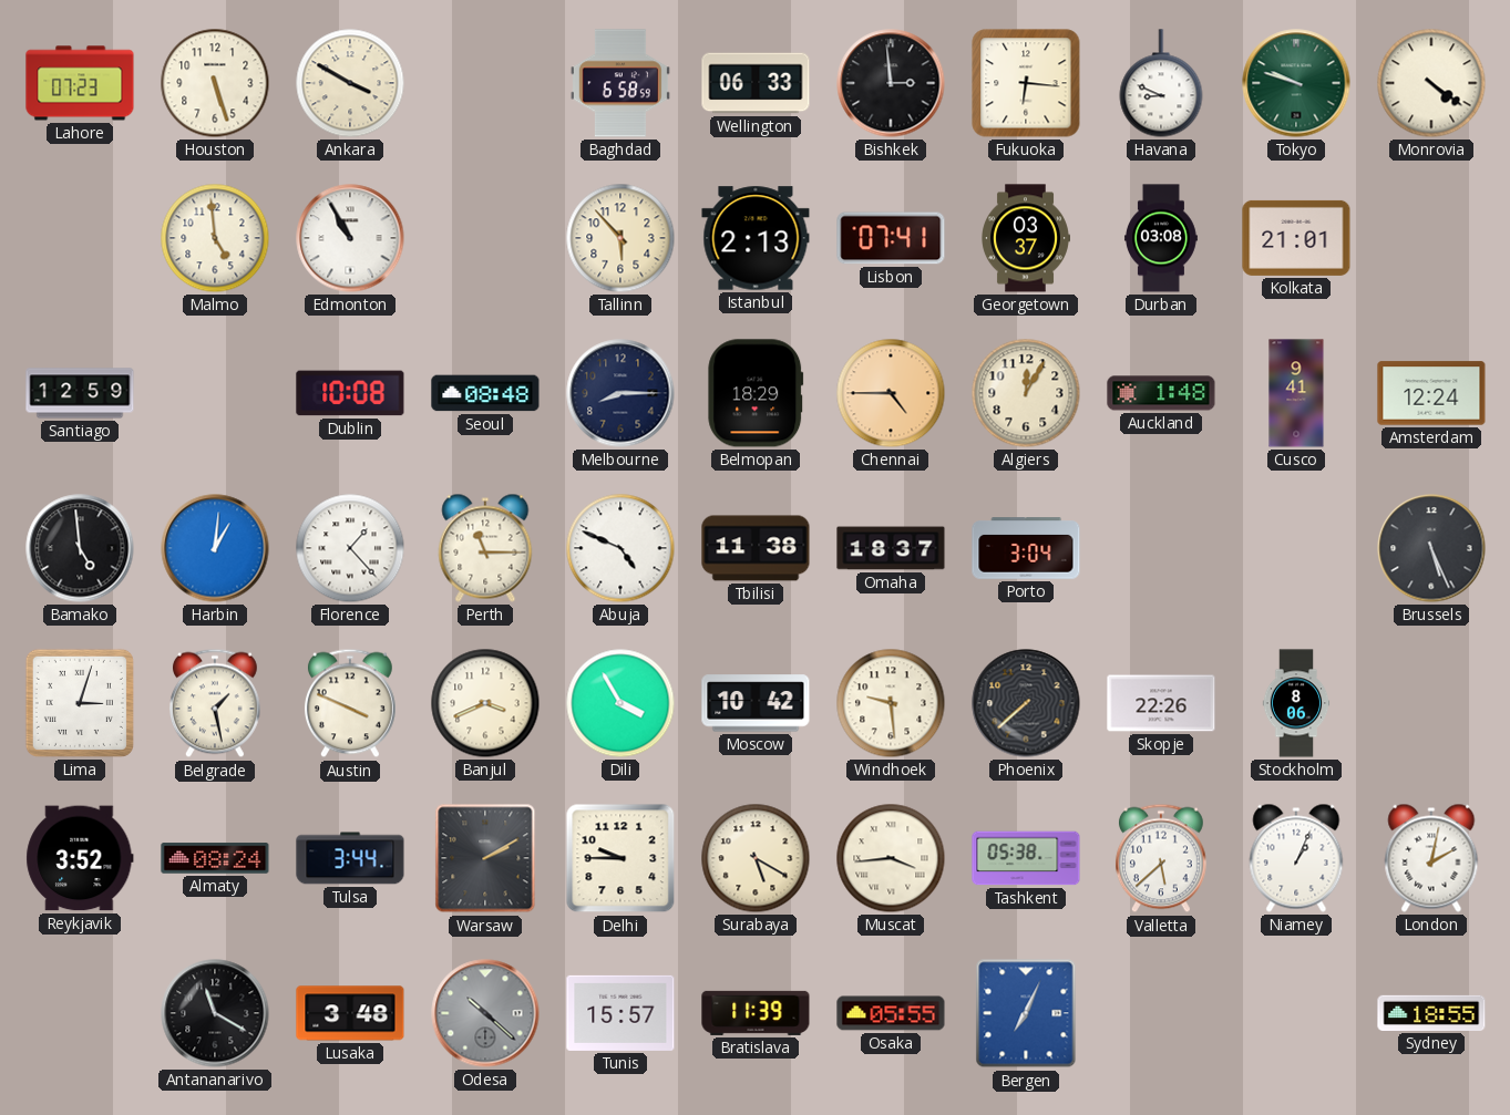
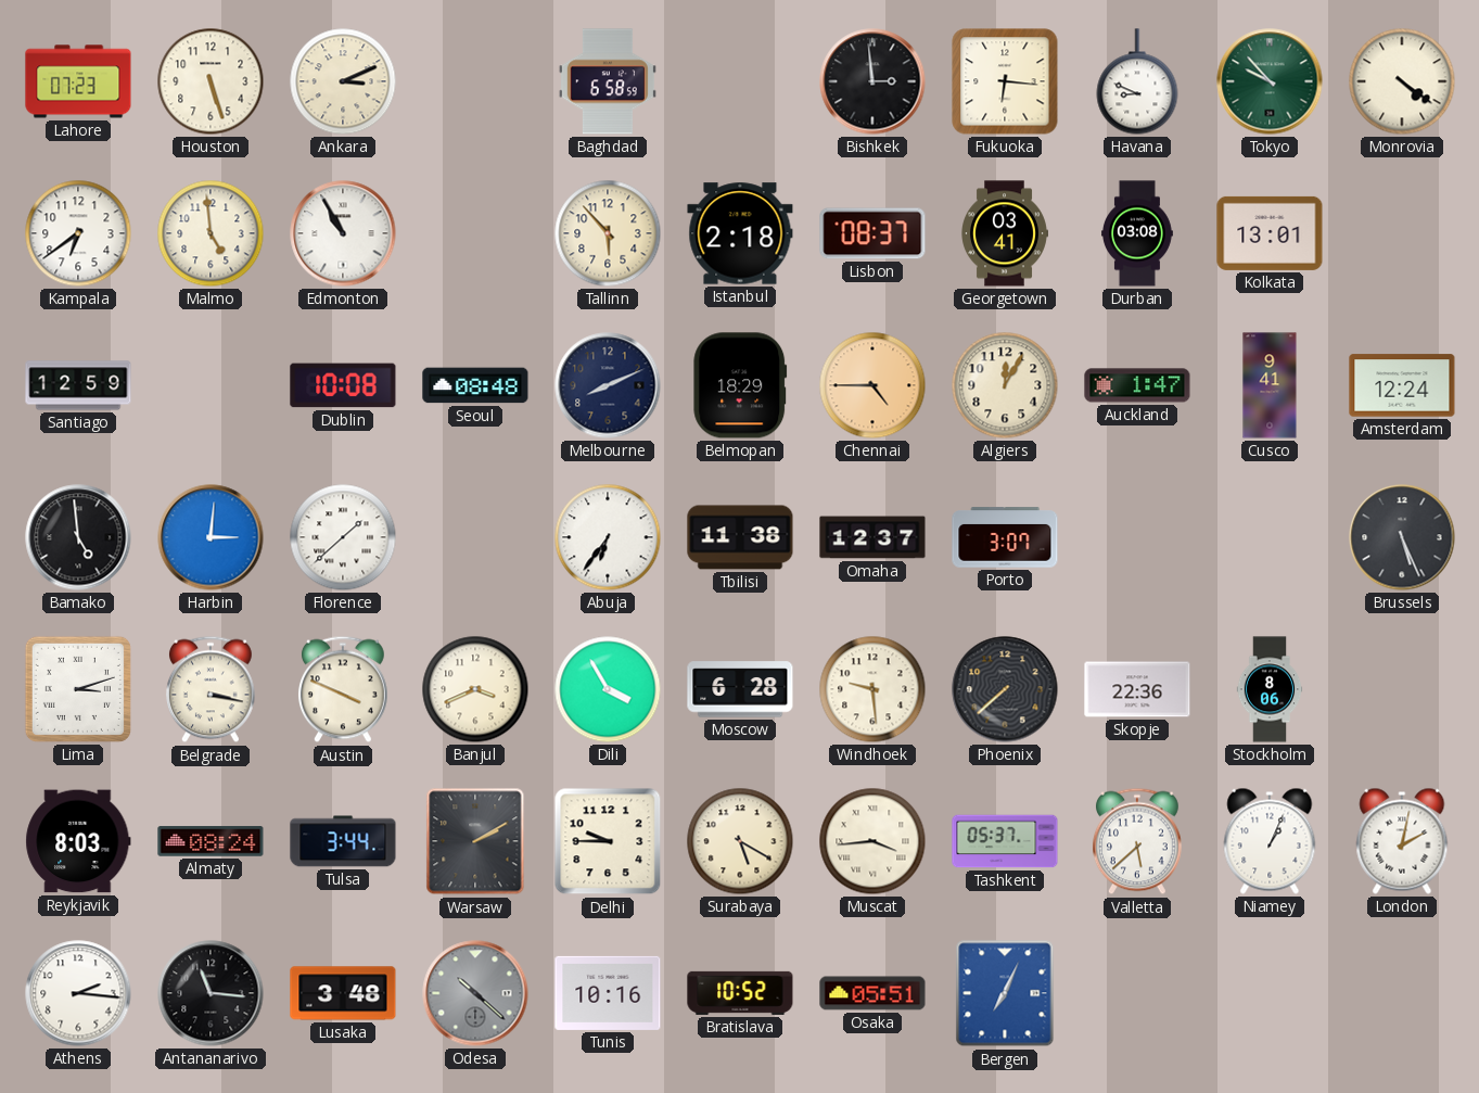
Ankara: 3:50 -> 3:11
Wellington: 06:33 -> none
Tokyo: 9:48 -> 9:53
Kampala: none -> 6:39
Istanbul: 2:13 -> 2:18
Lisbon: 07:41 -> 08:37
Georgetown: 03:37 -> 03:41
Kolkata: 21:01 -> 13:01
Melbourne: 8:15 -> 8:11
Auckland: 1:48 -> 1:47
Harbin: 1:01 -> 3:01
Florence: 1:23 -> 1:38
Perth: 11:15 -> none
Abuja: 4:49 -> 6:36
Omaha: 18:37 -> 12:37
Porto: 3:04 -> 3:07
Lima: 3:03 -> 3:12
Belgrade: 1:28 -> 3:17
Moscow: 10:42 -> 6:28
Skopje: 22:26 -> 22:36
Reykjavik: 3:52 -> 8:03
Tashkent: 05:38 -> 05:37
Athens: none -> 2:16
Antananarivo: 11:20 -> 11:16
Tunis: 15:57 -> 10:16
Bratislava: 11:39 -> 10:52
Osaka: 05:55 -> 05:51
Sydney: 18:55 -> none
